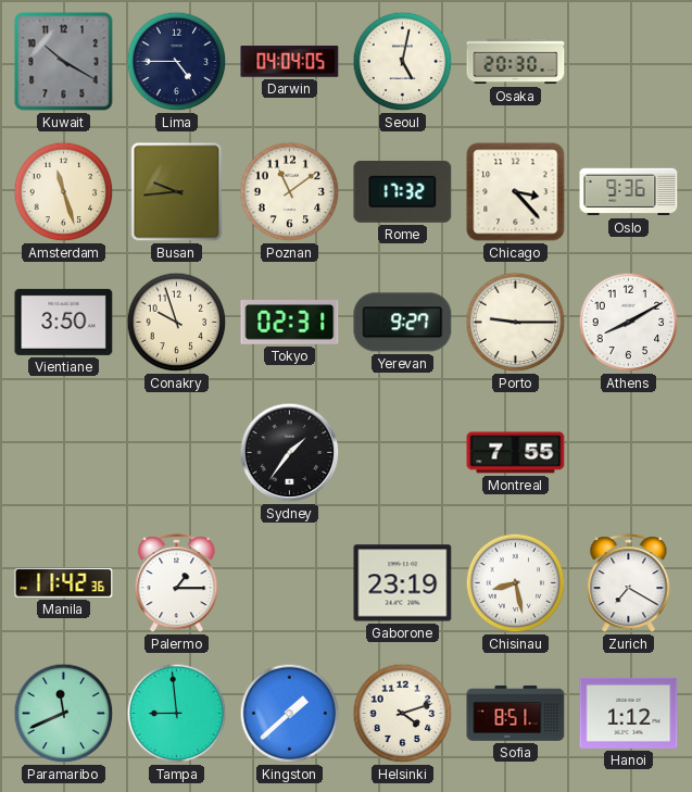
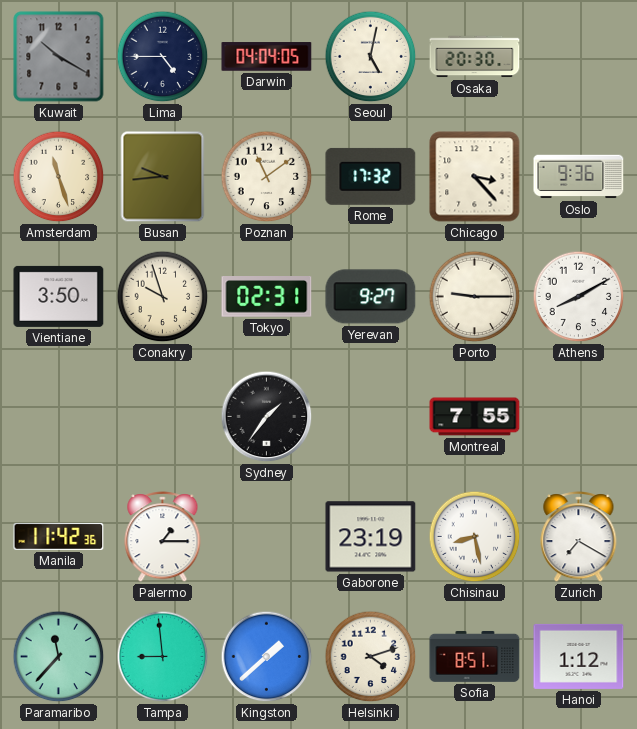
Paramaribo: 11:41 -> 11:37
